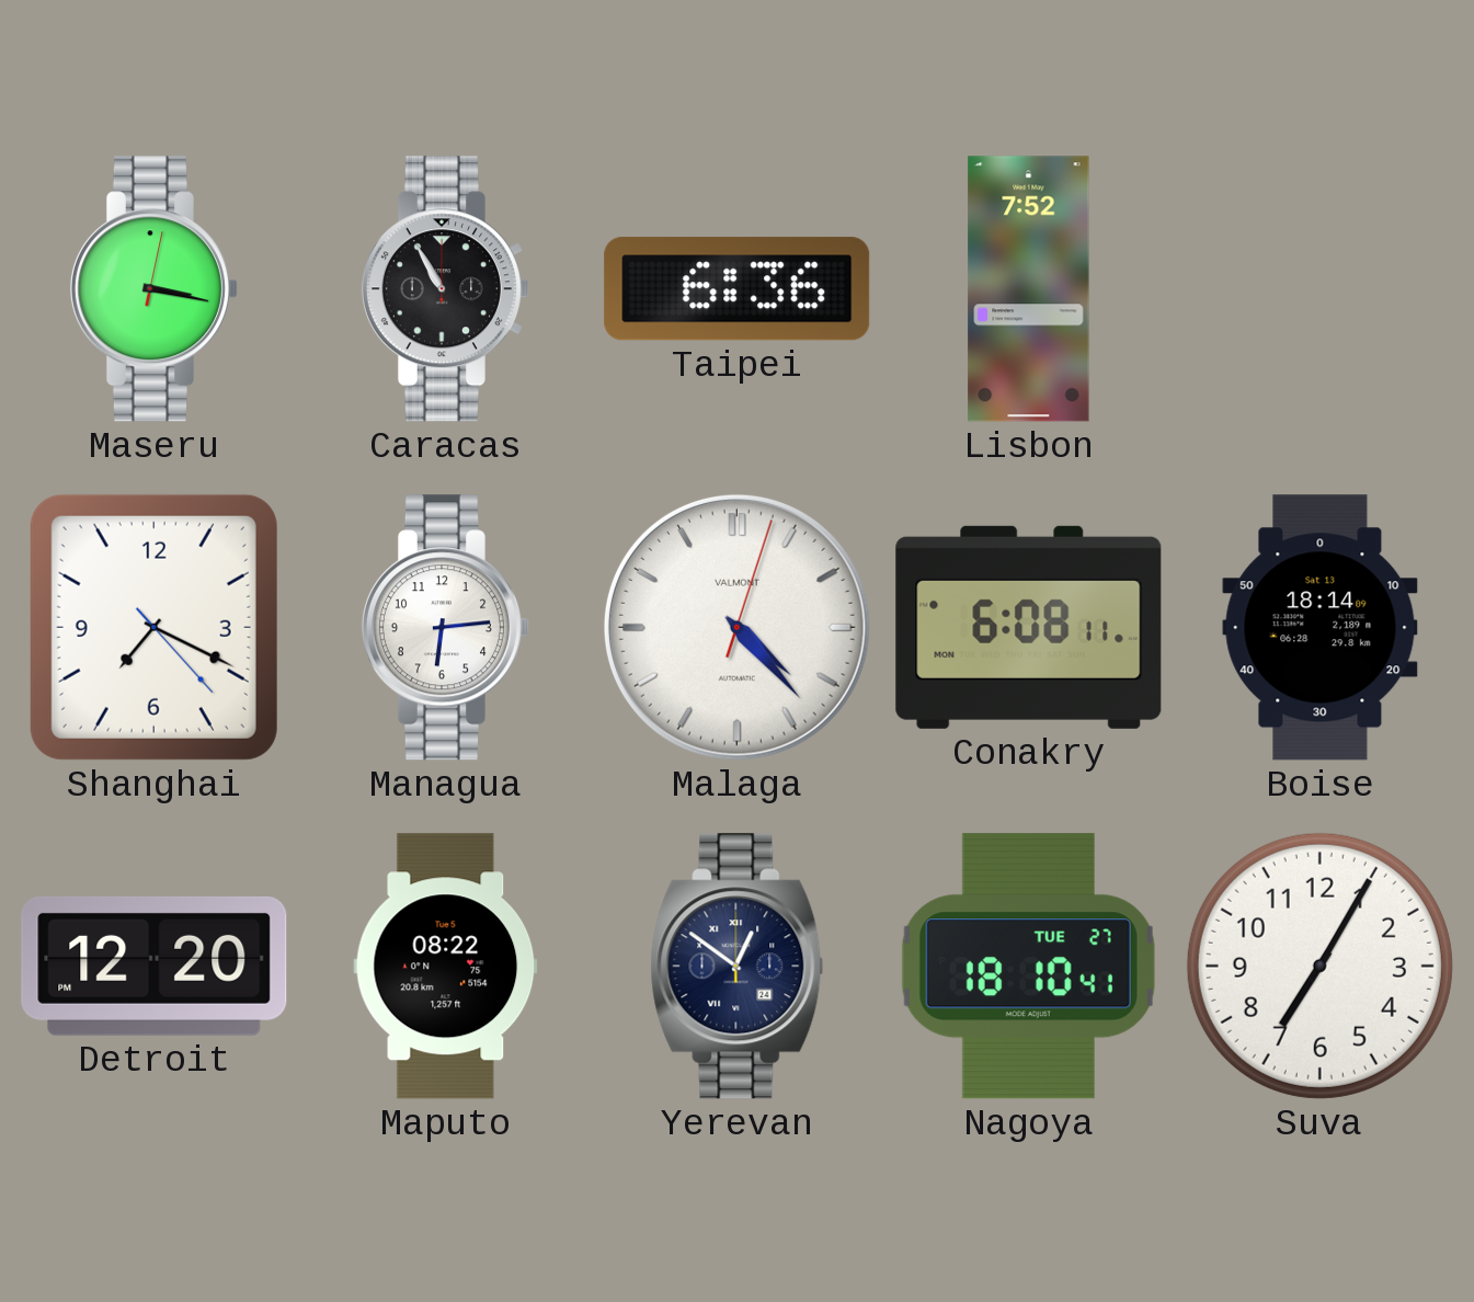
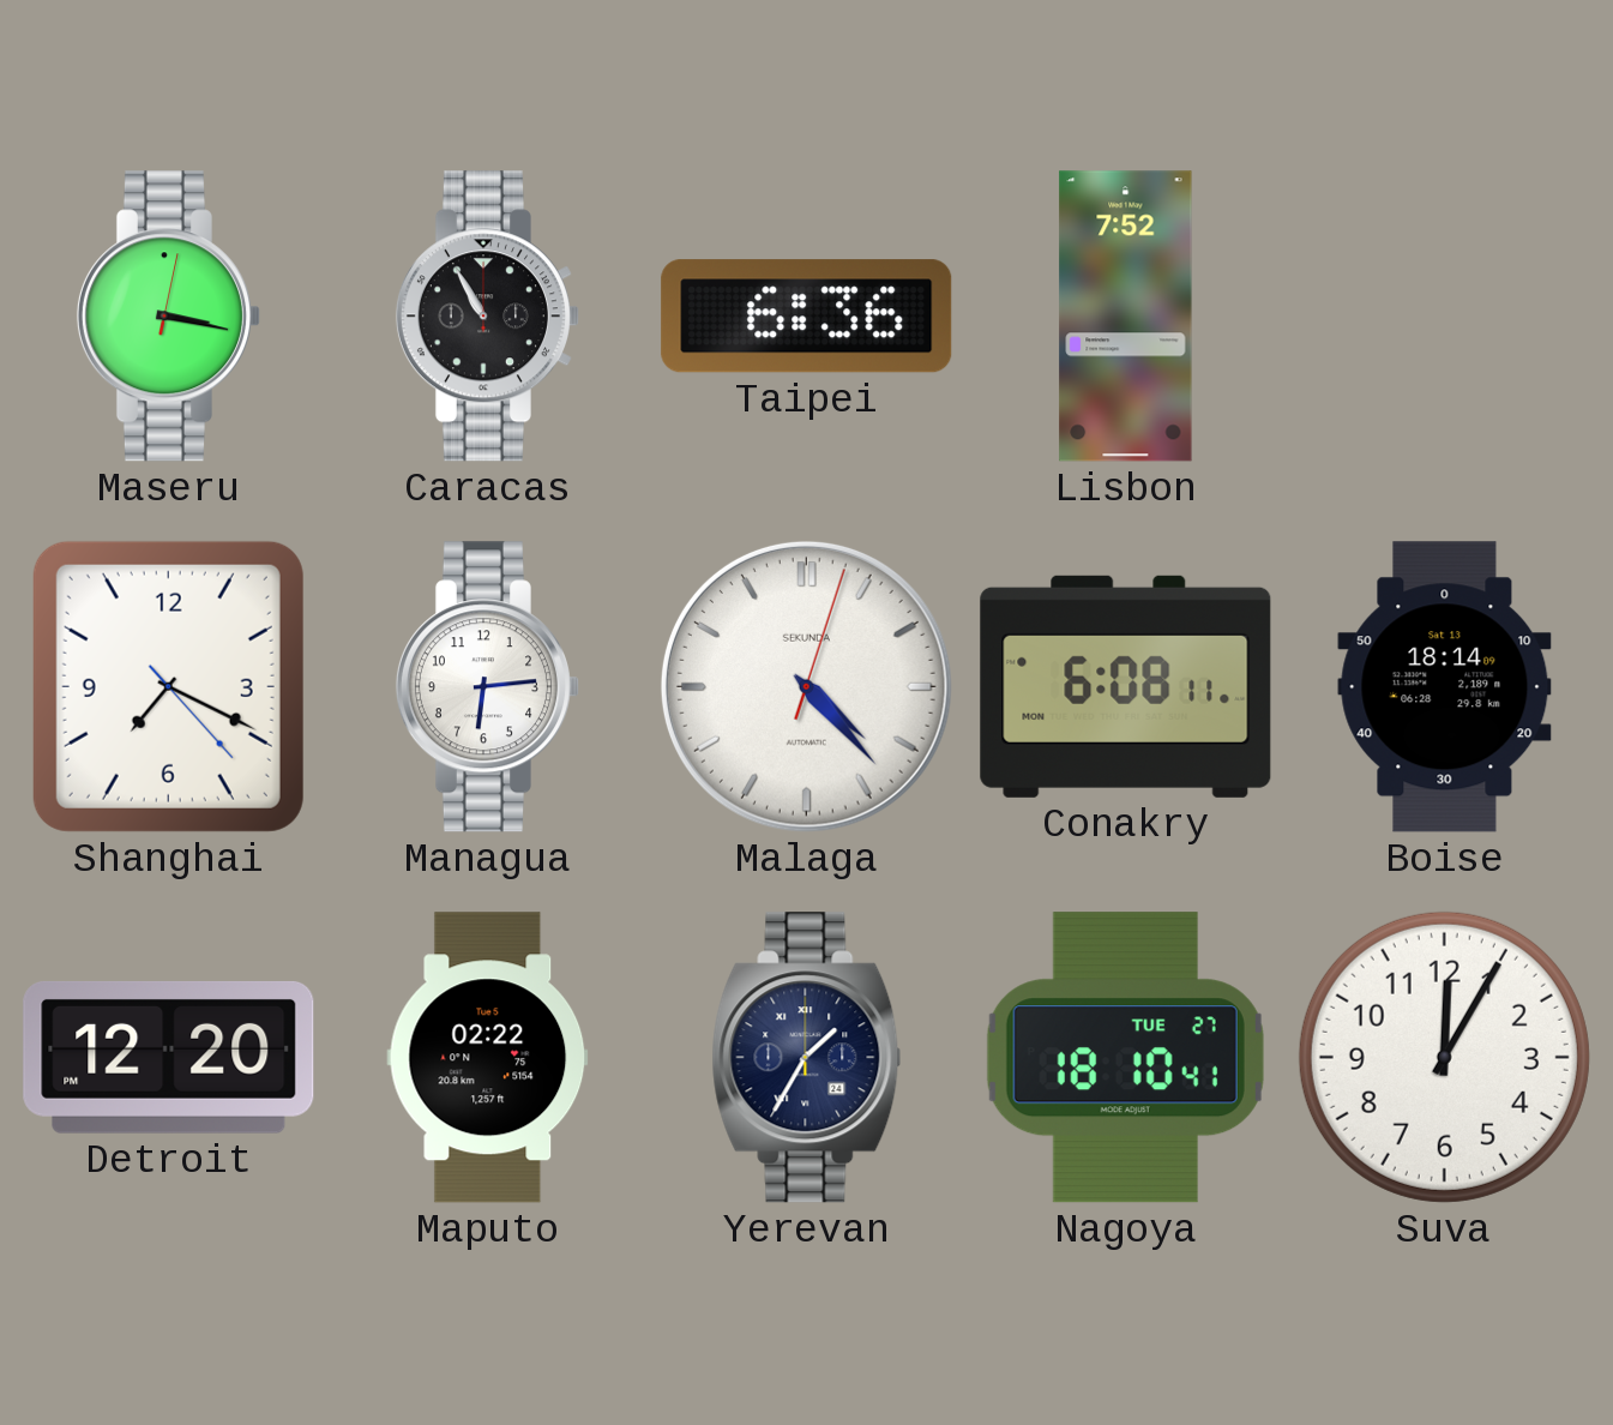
Malaga brand: VALMONT -> SEKUNDA
Maputo: 08:22 -> 02:22
Yerevan: 12:51 -> 1:35
Suva: 7:05 -> 12:05
